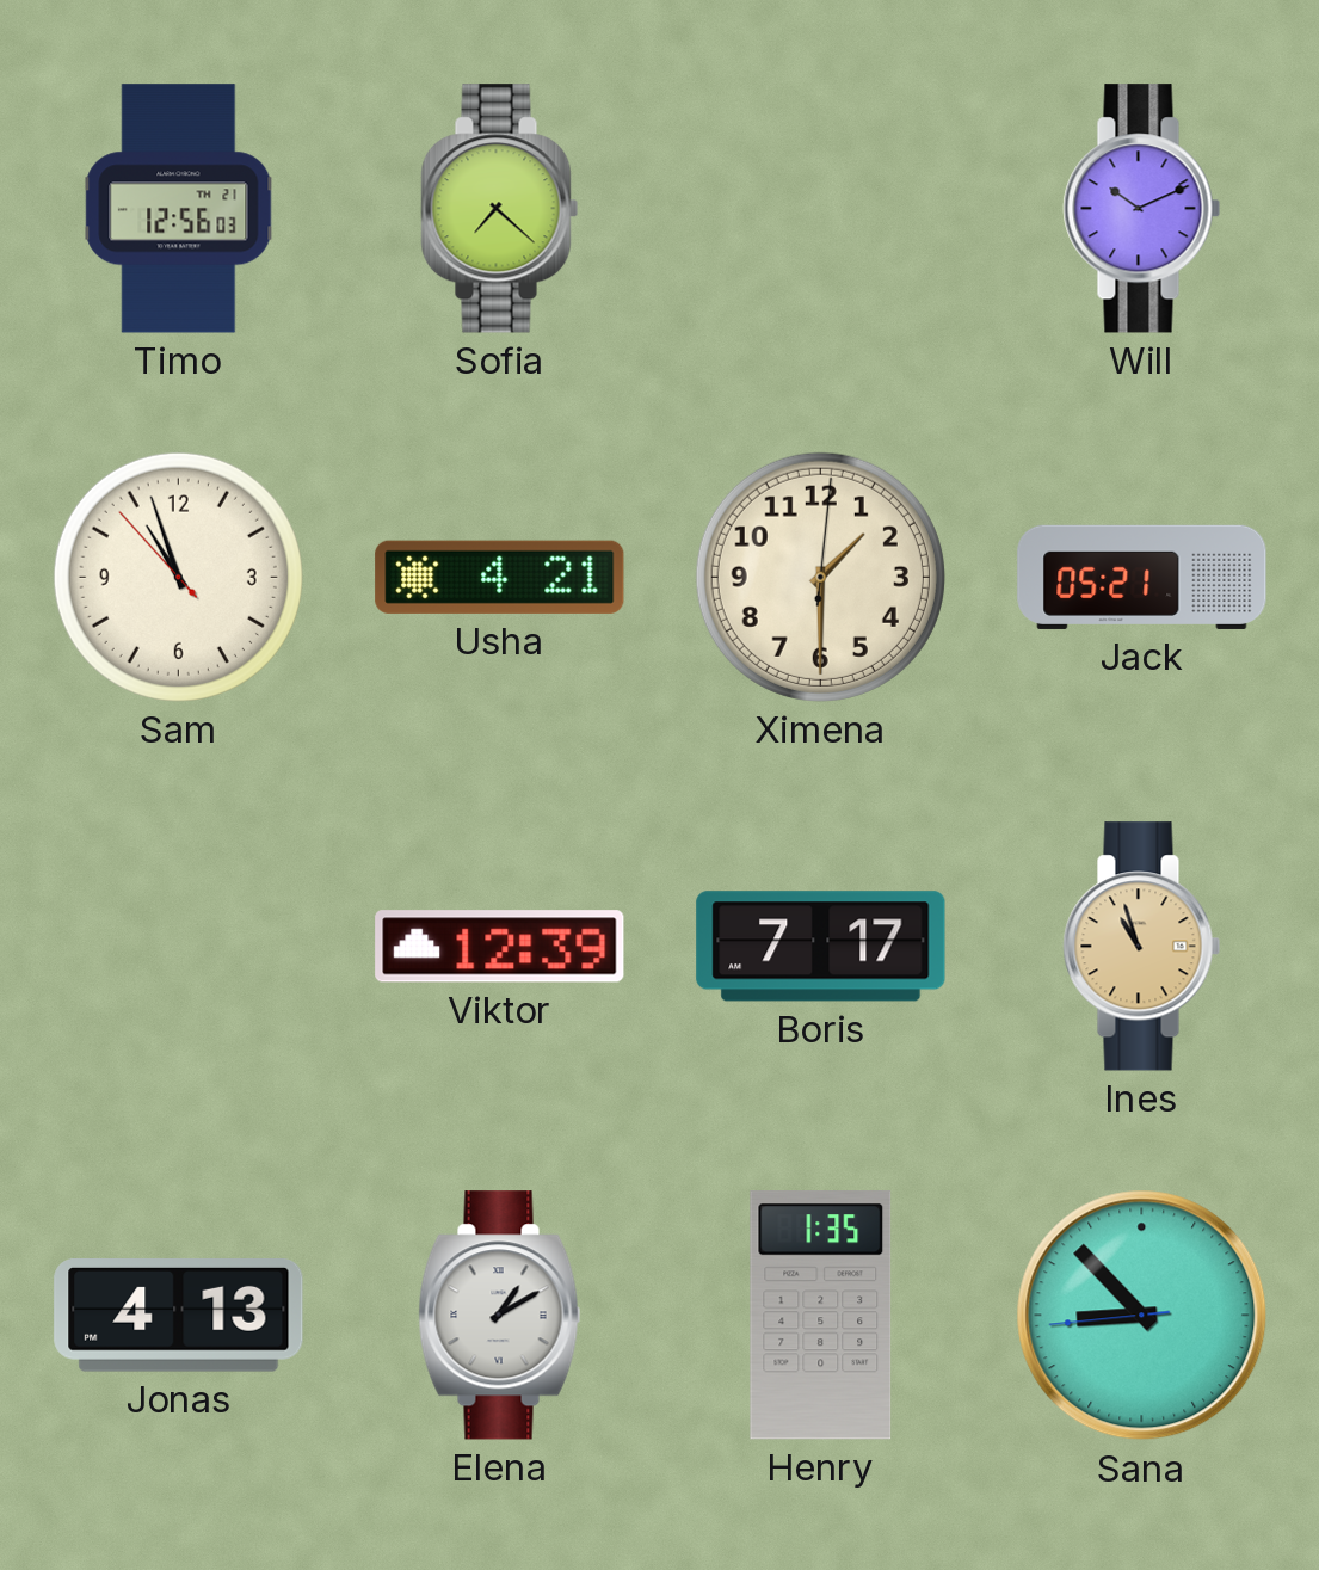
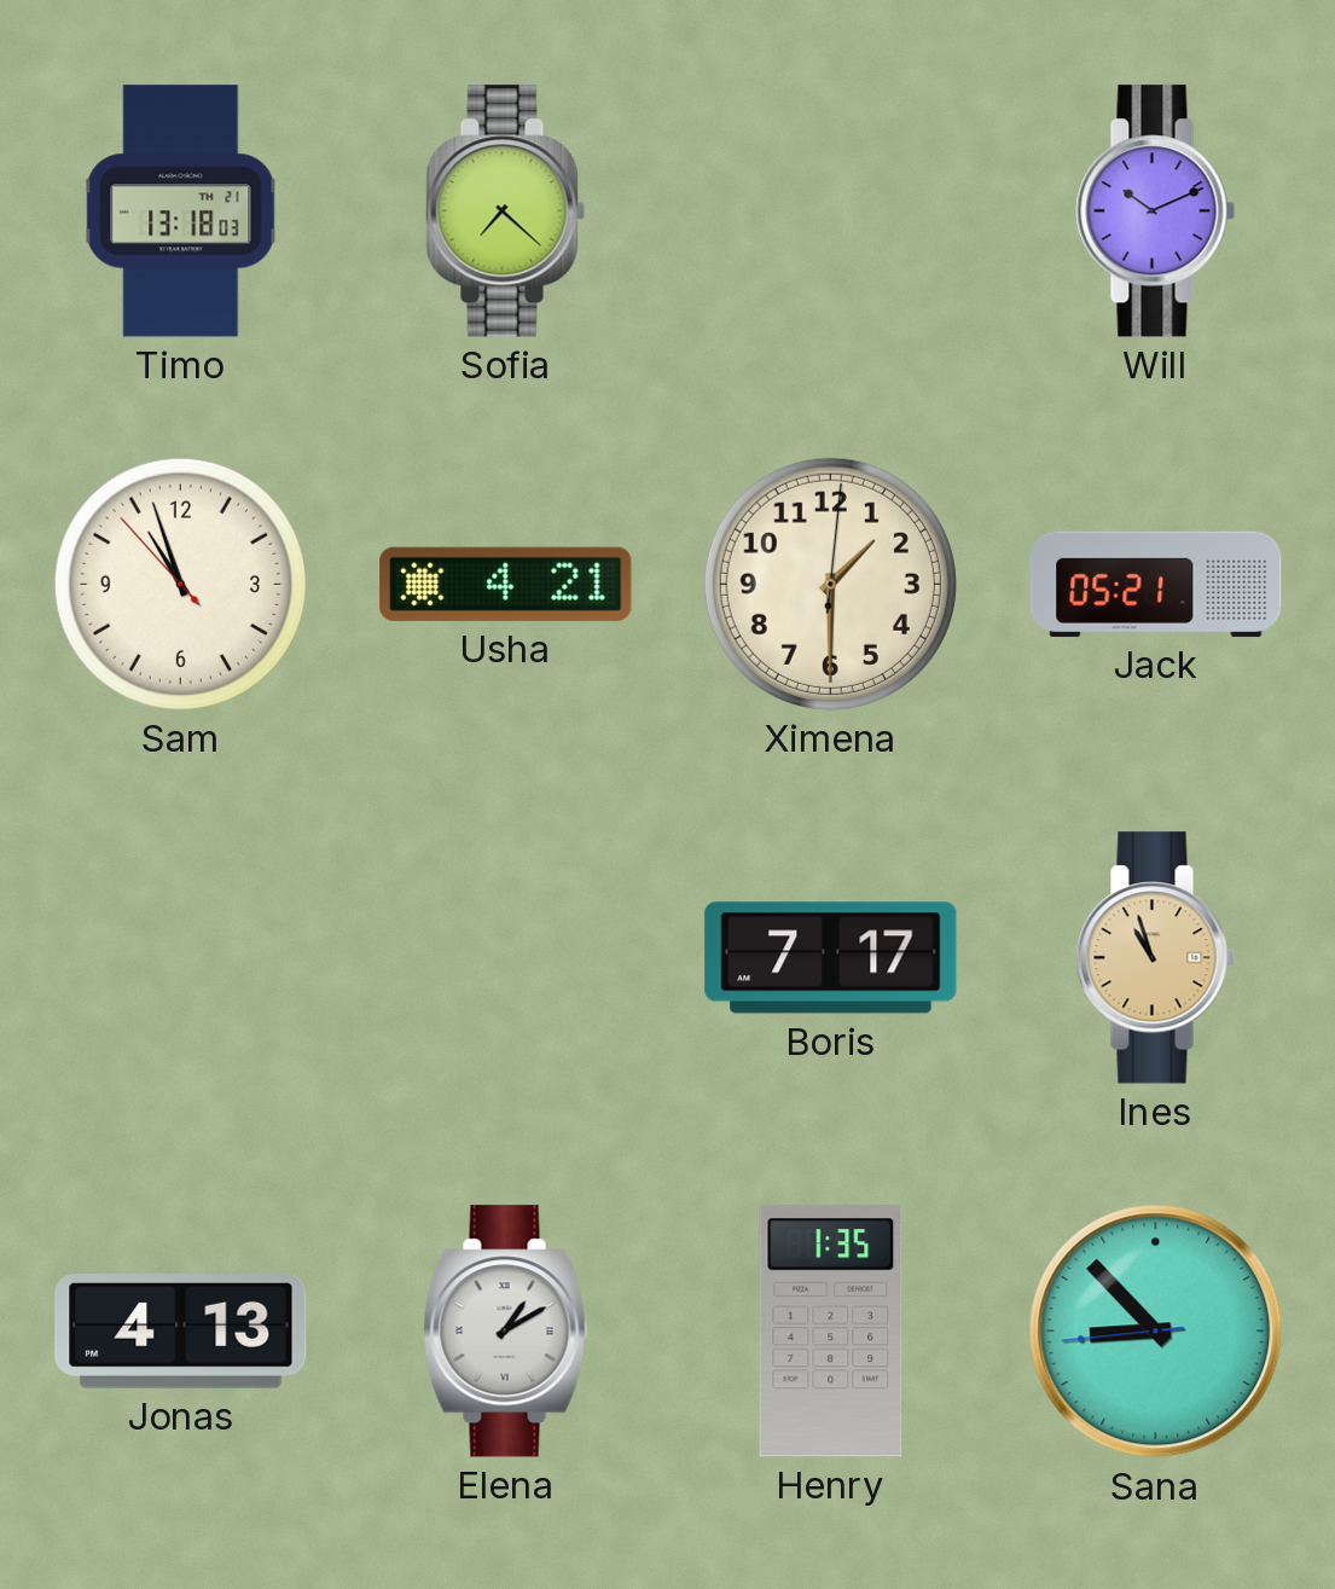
Timo: 12:56 -> 13:18
Viktor: 12:39 -> none
